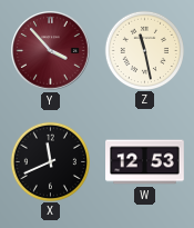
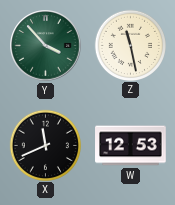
Y dial: burgundy -> green
